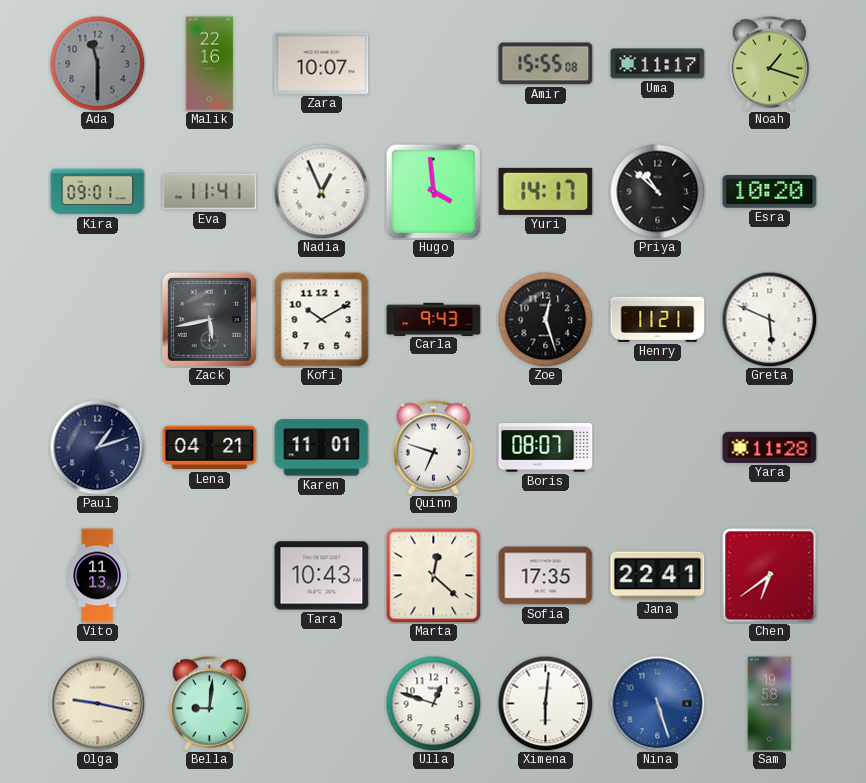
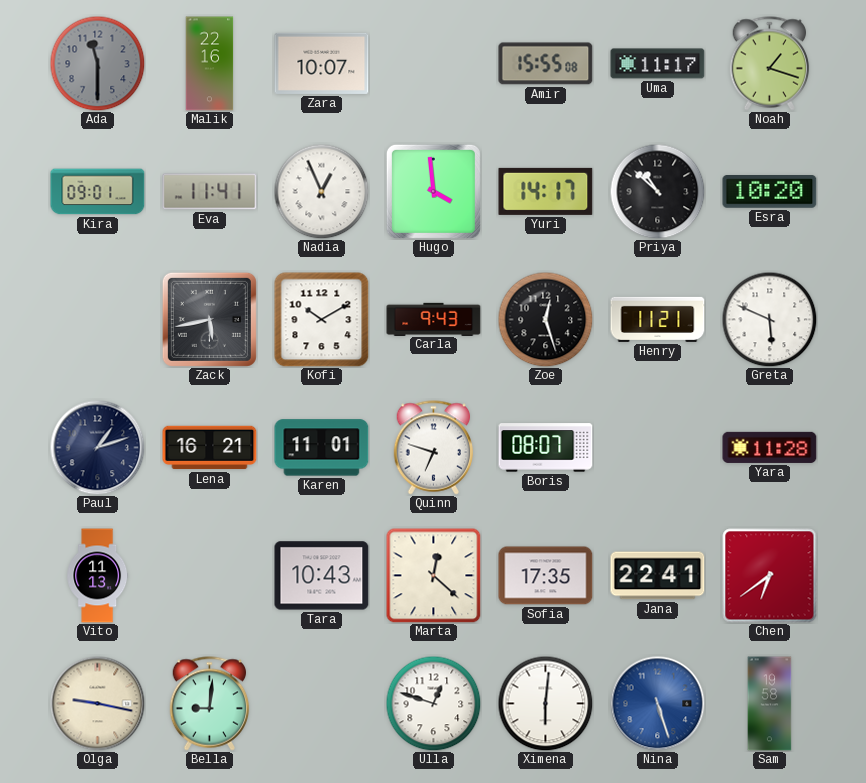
Lena: 04:21 -> 16:21
